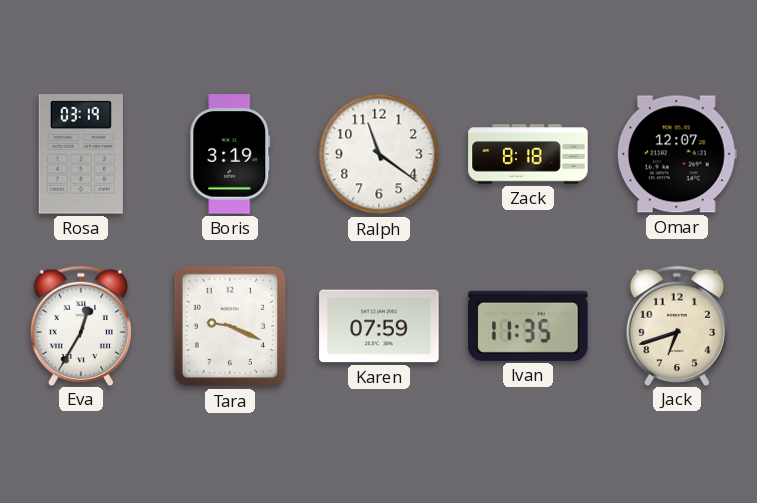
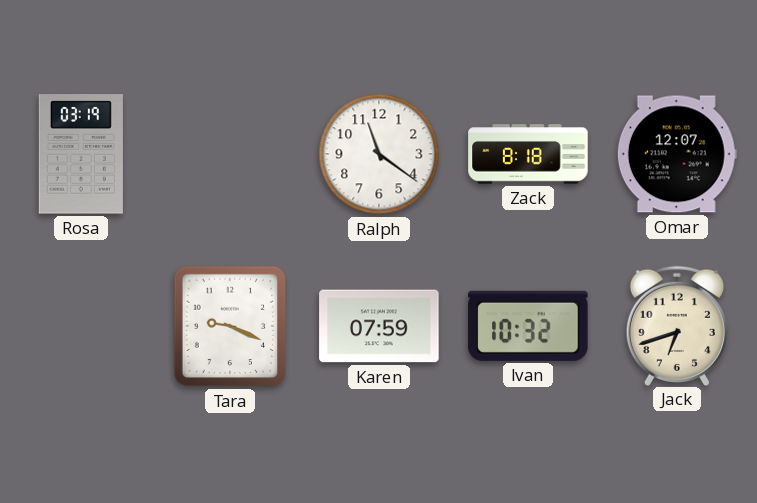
Boris: 3:19 -> none
Eva: 12:35 -> none
Ivan: 11:35 -> 10:32
